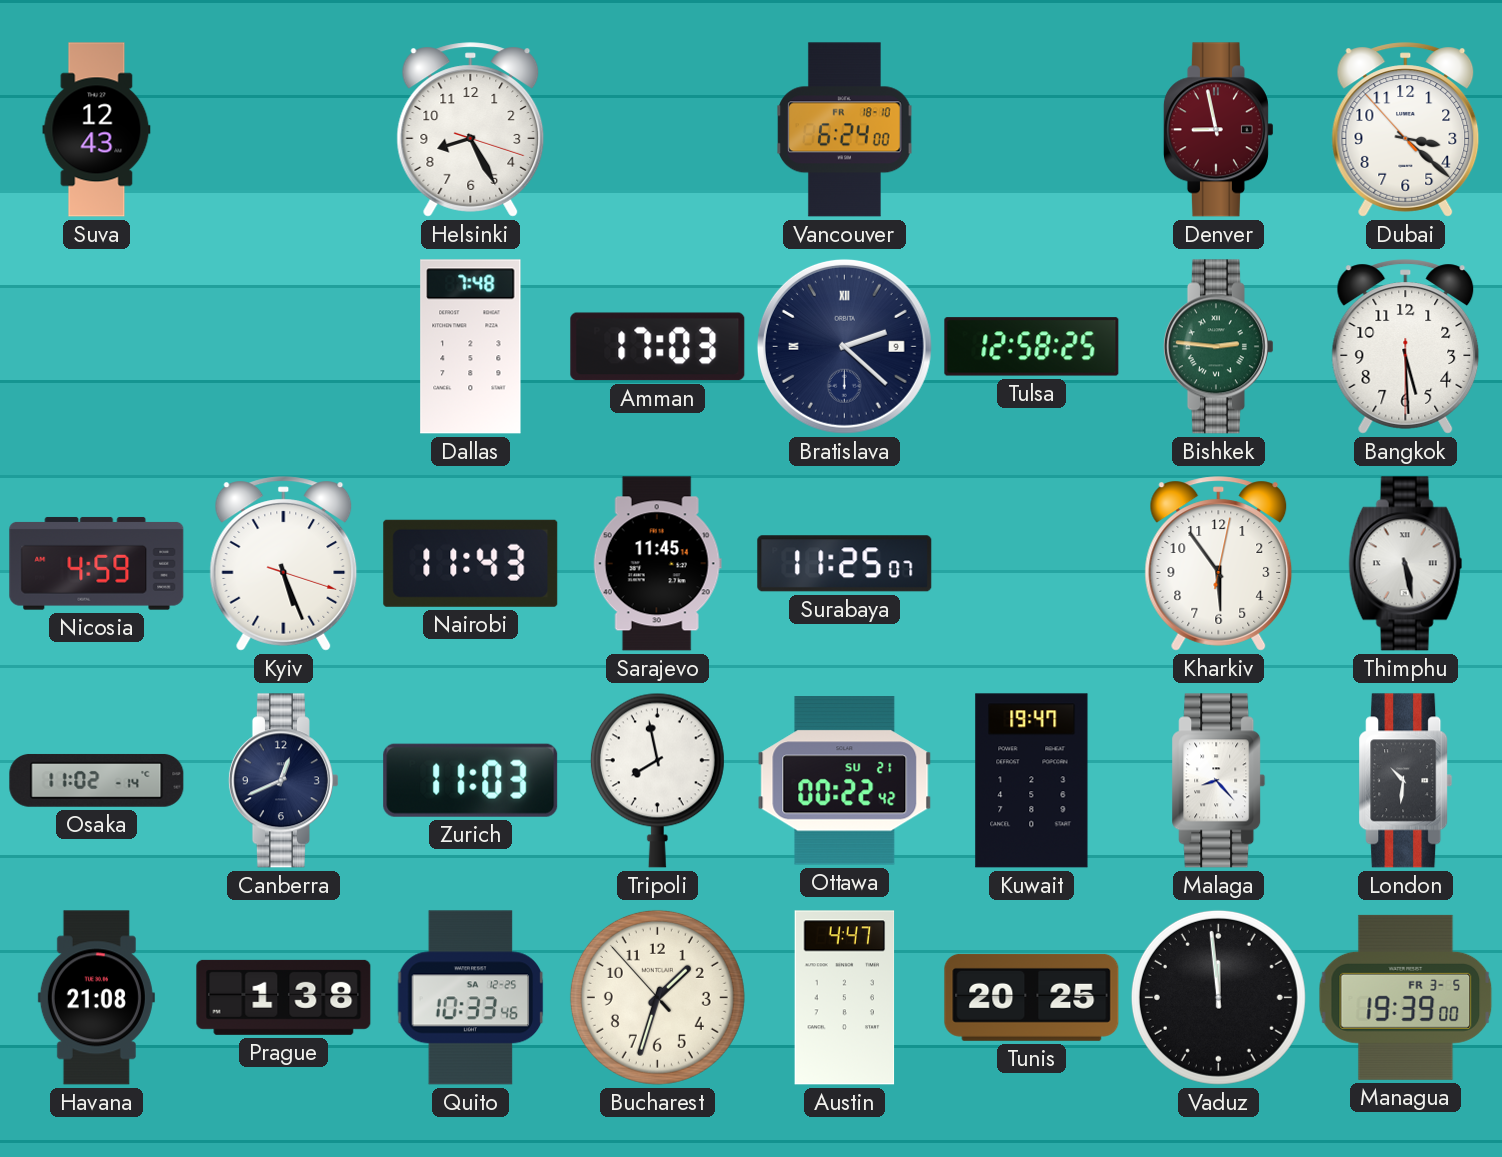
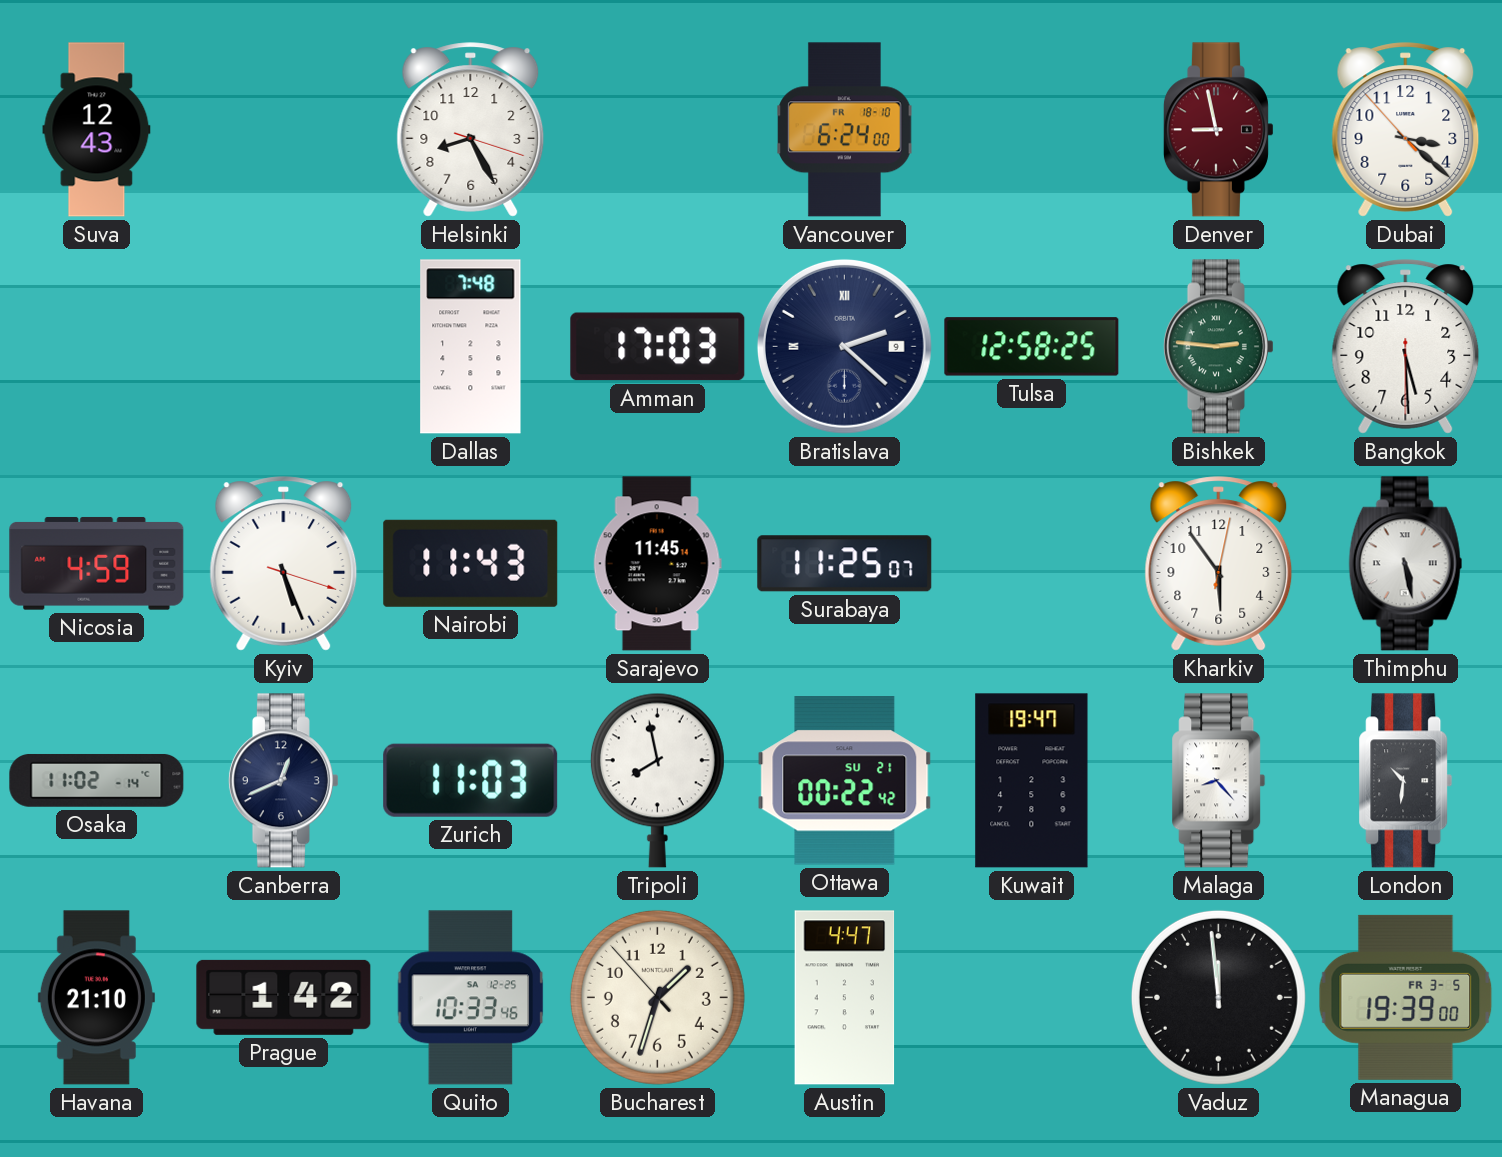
Havana: 21:08 -> 21:10
Prague: 1:38 -> 1:42
Tunis: 20:25 -> none
